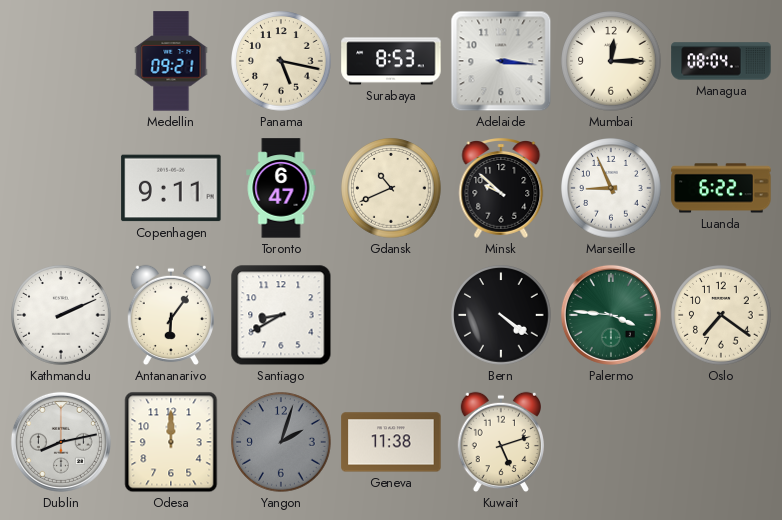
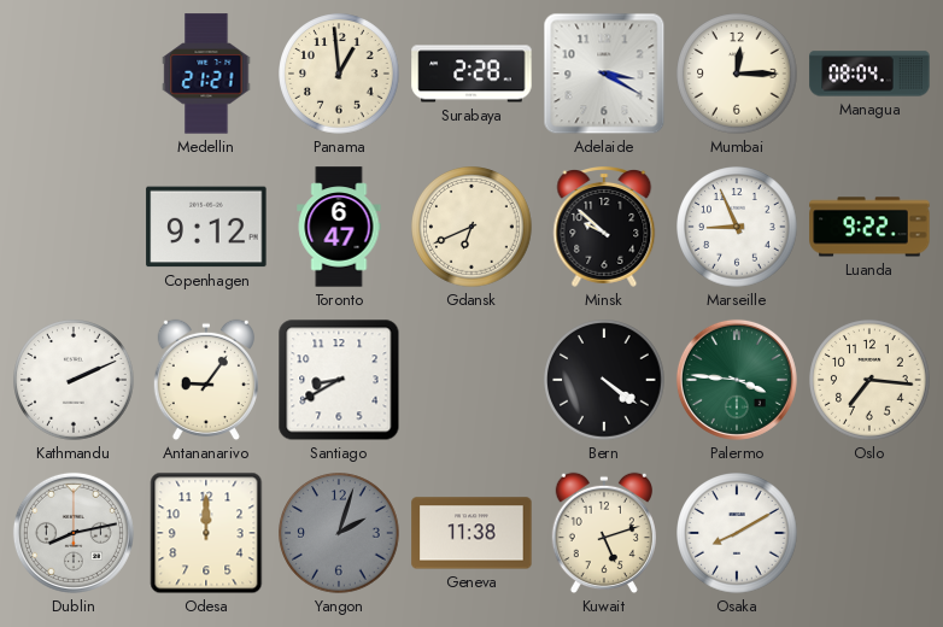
Medellin: 09:21 -> 21:21
Panama: 5:17 -> 12:59
Surabaya: 8:53 -> 2:28
Adelaide: 3:16 -> 3:20
Copenhagen: 9:11 -> 9:12
Gdansk: 10:41 -> 6:41
Luanda: 6:22 -> 9:22
Antananarivo: 6:06 -> 9:06
Oslo: 7:21 -> 7:16
Osaka: none -> 8:10
